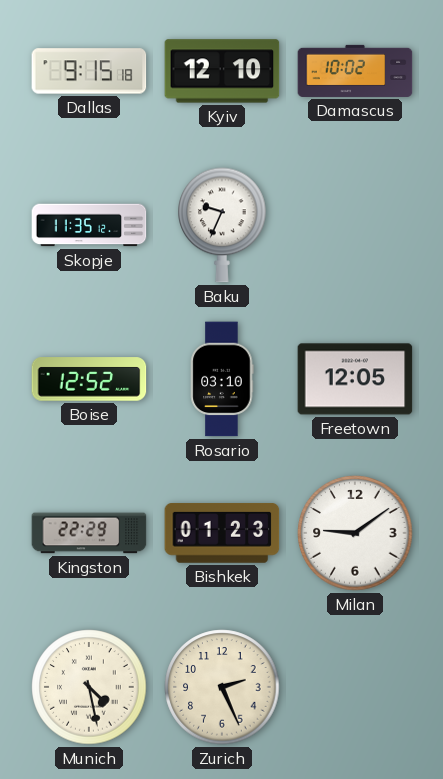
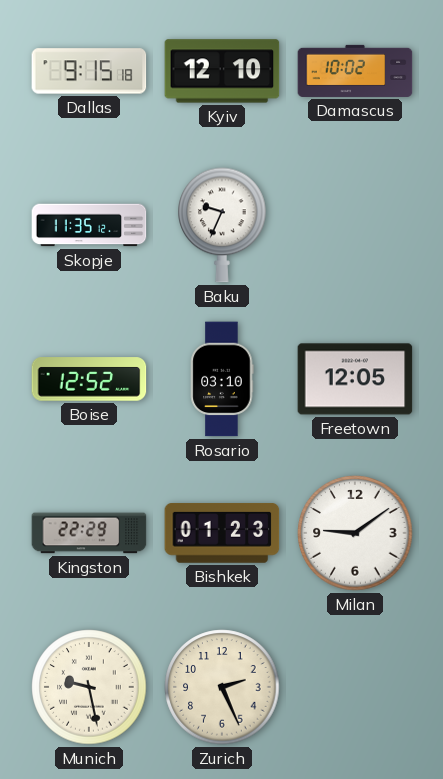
Munich: 4:28 -> 9:28
